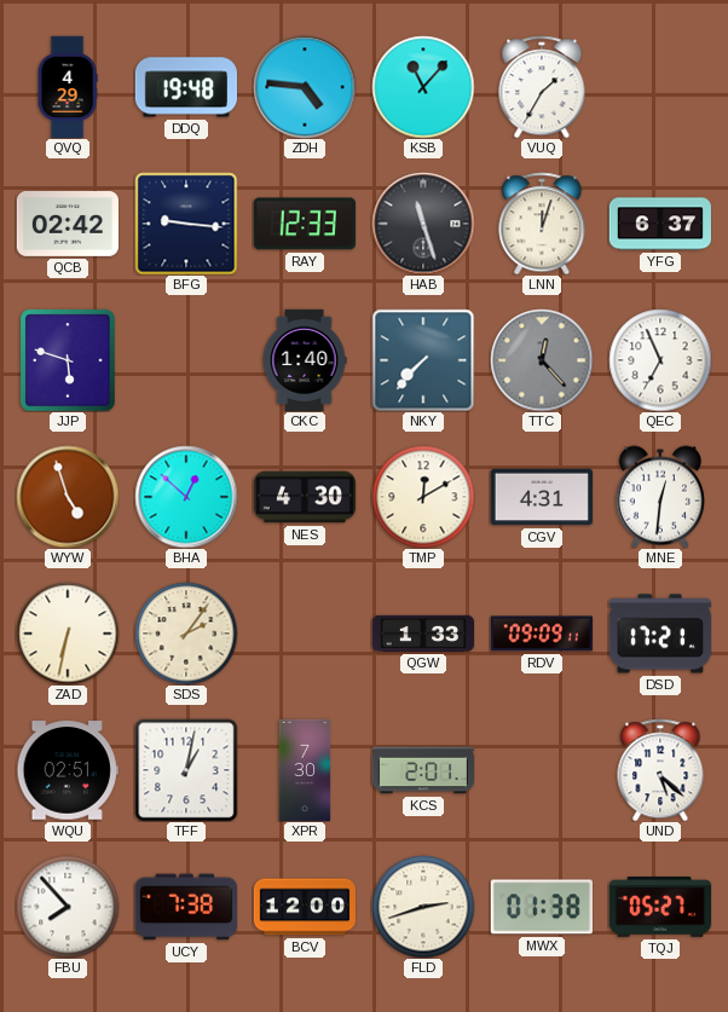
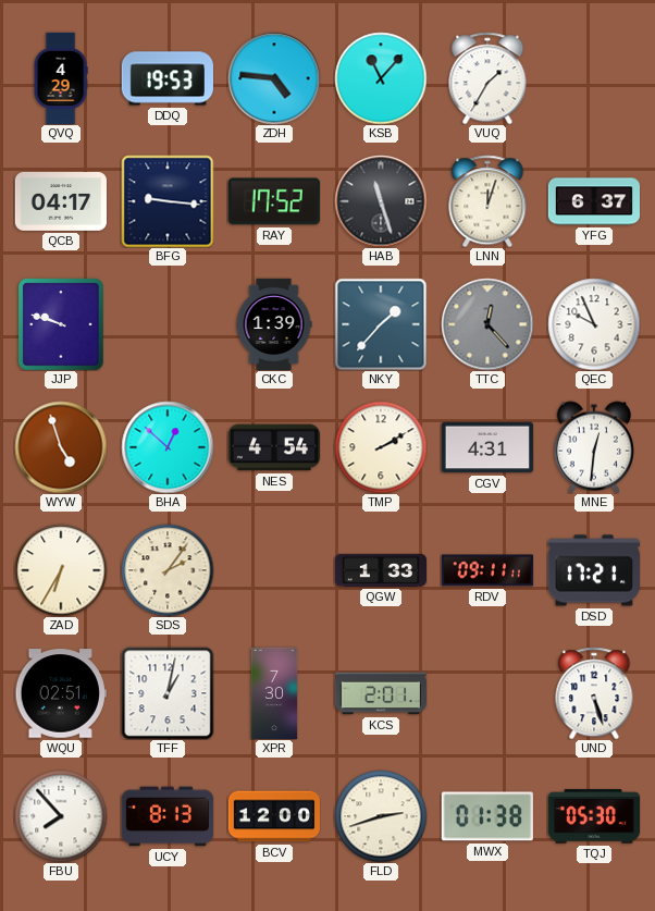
DDQ: 19:48 -> 19:53
QCB: 02:42 -> 04:17
RAY: 12:33 -> 17:52
JJP: 5:48 -> 9:48
CKC: 1:40 -> 1:39
NKY: 7:37 -> 1:37
QEC: 6:56 -> 9:56
NES: 4:30 -> 4:54
TMP: 12:10 -> 2:10
ZAD: 6:32 -> 6:35
RDV: 09:09 -> 09:11
UND: 5:22 -> 5:27
UCY: 7:38 -> 8:13
TQJ: 05:27 -> 05:30
